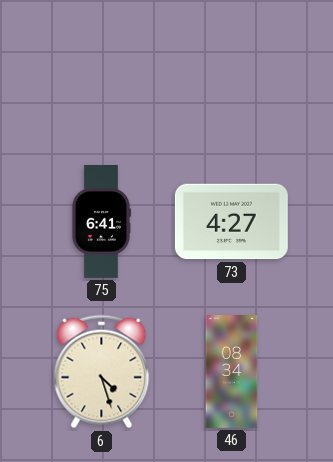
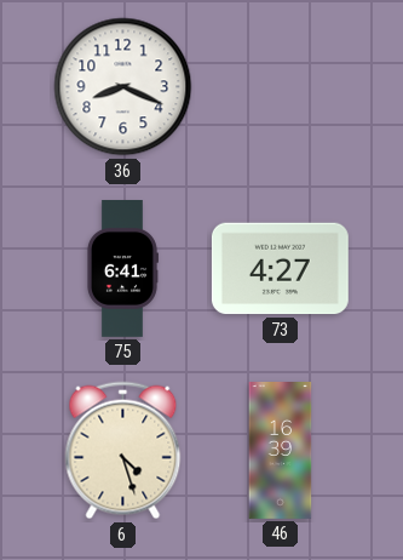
36: none -> 8:19
46: 08:34 -> 16:39
